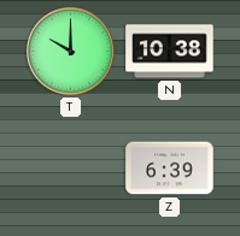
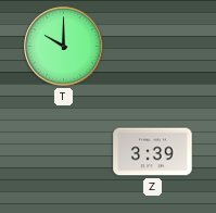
N: 10:38 -> none
Z: 6:39 -> 3:39
